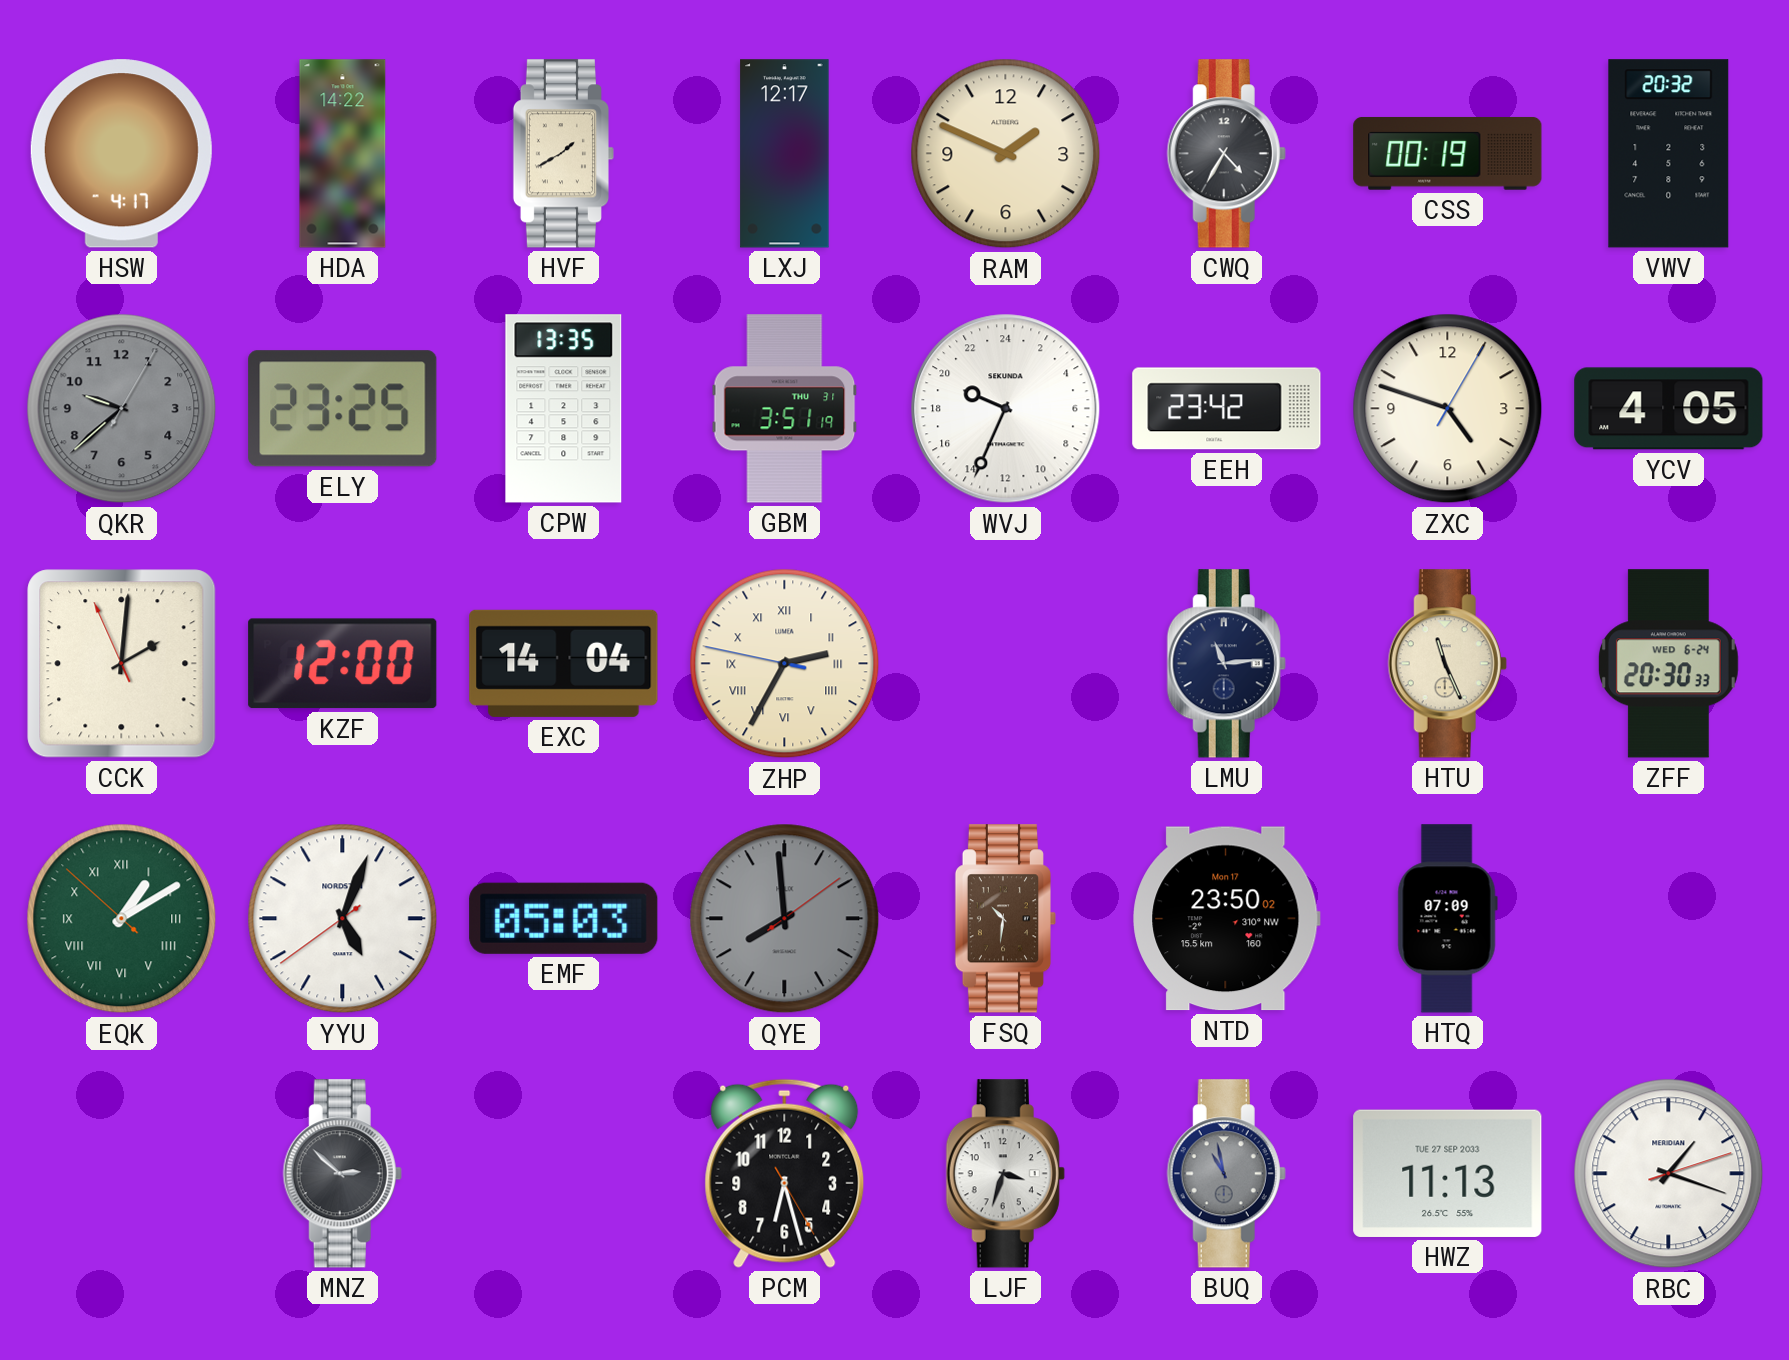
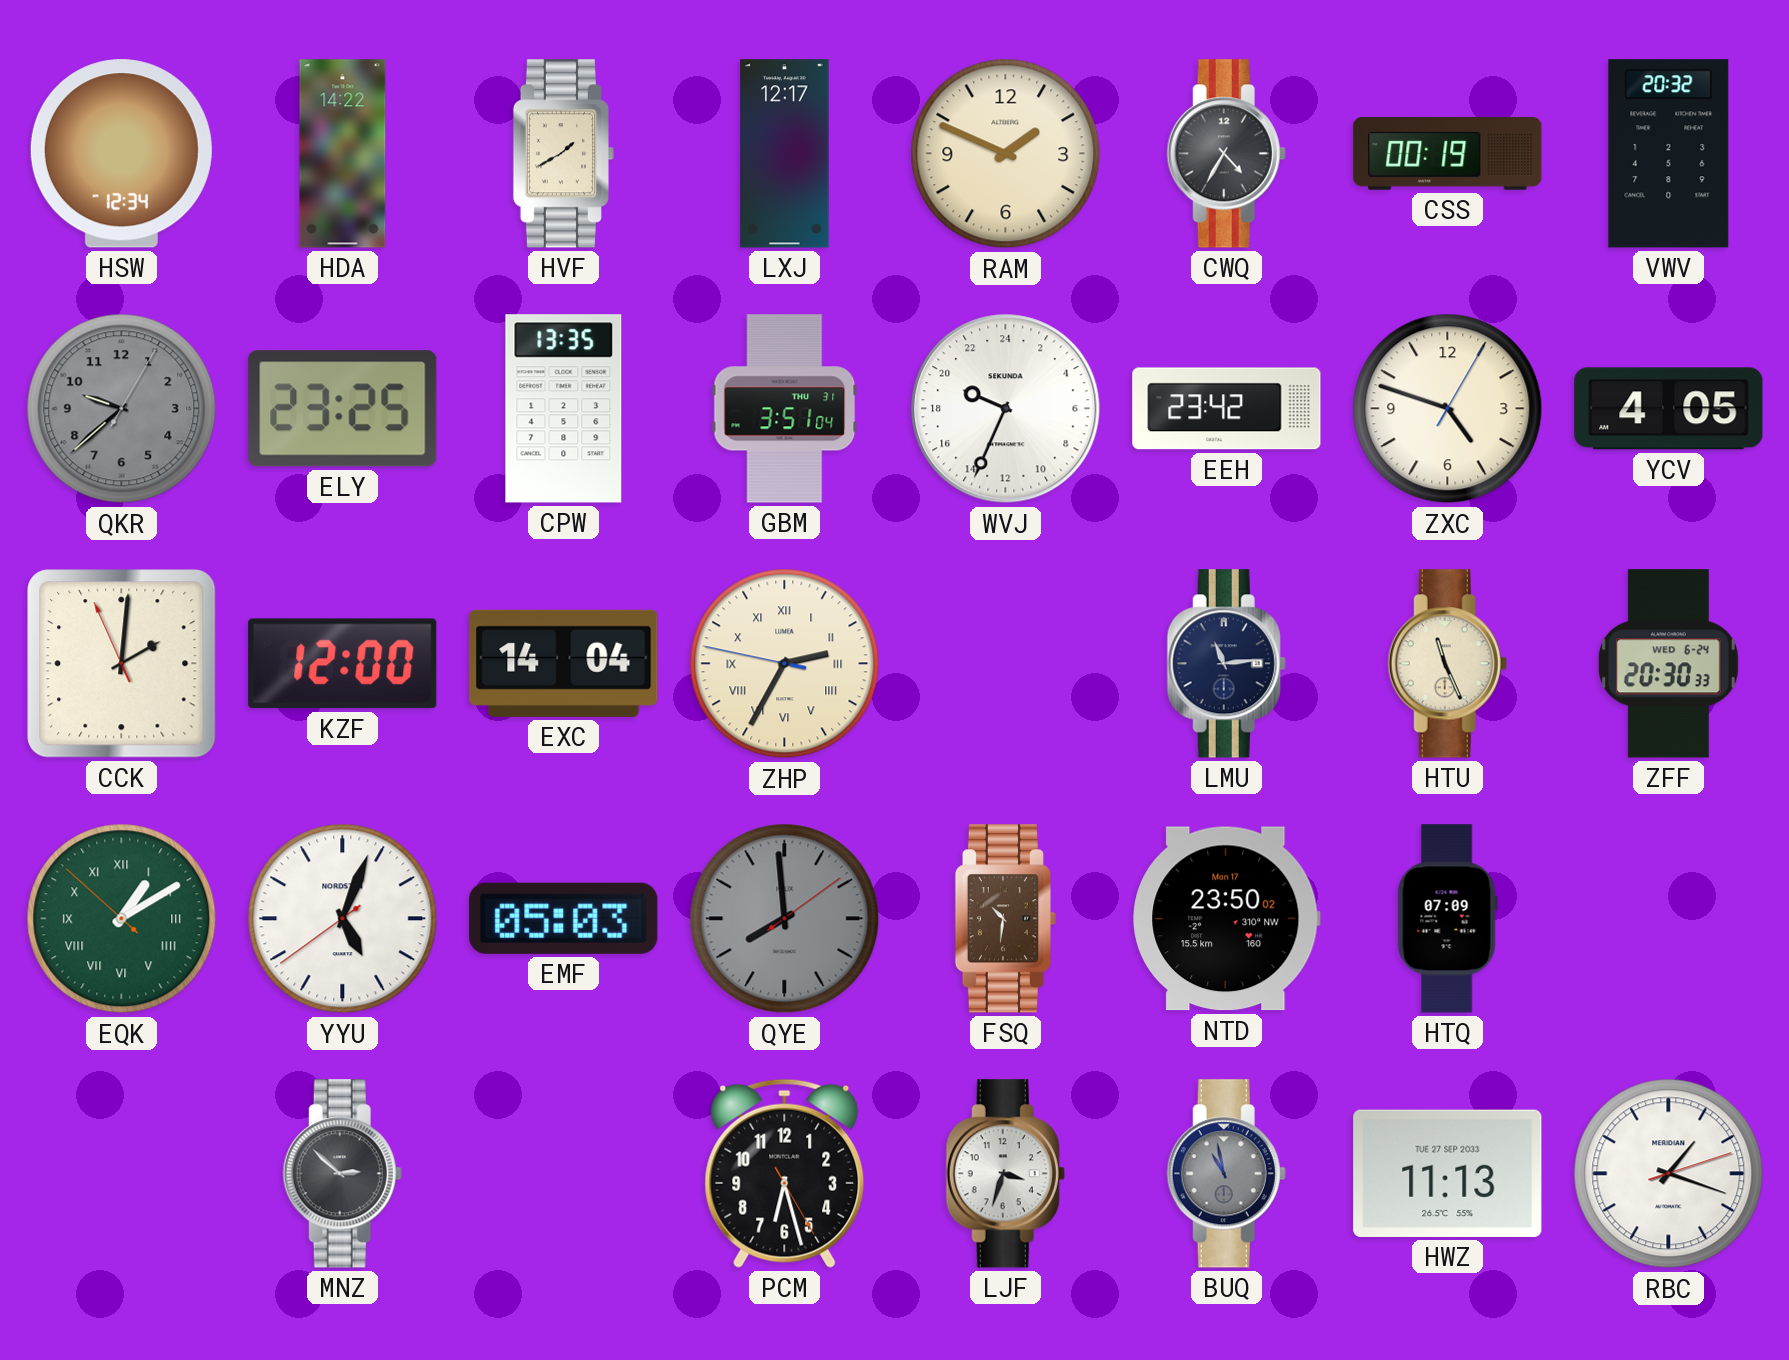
HSW: 4:17 -> 12:34
GBM: 3:51:19 -> 3:51:04
